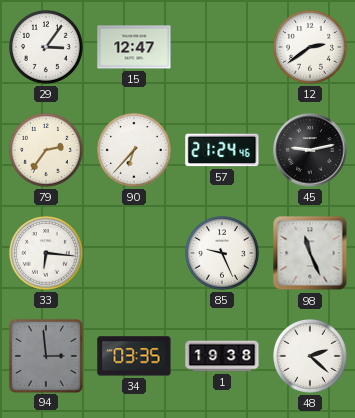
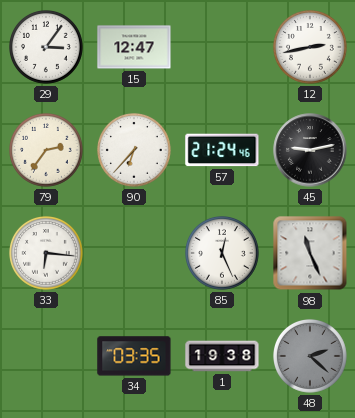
12: 2:39 -> 2:43
85: 9:26 -> 12:26
94: 2:59 -> none
48 dial: white -> grey
